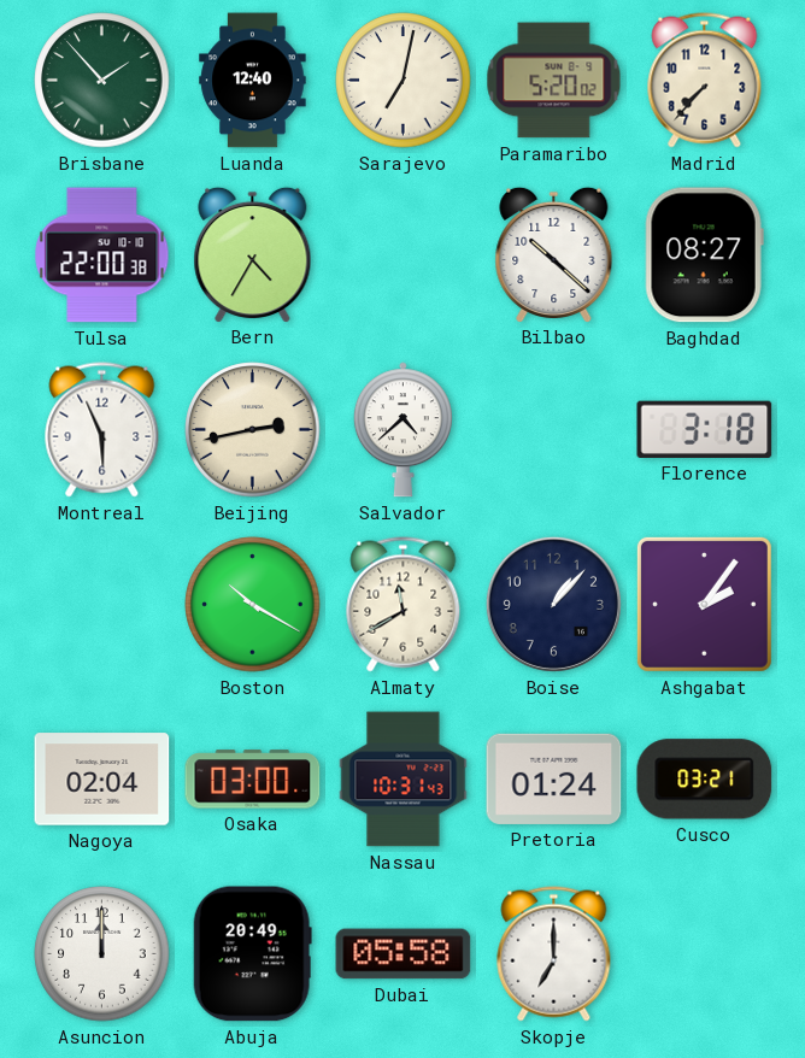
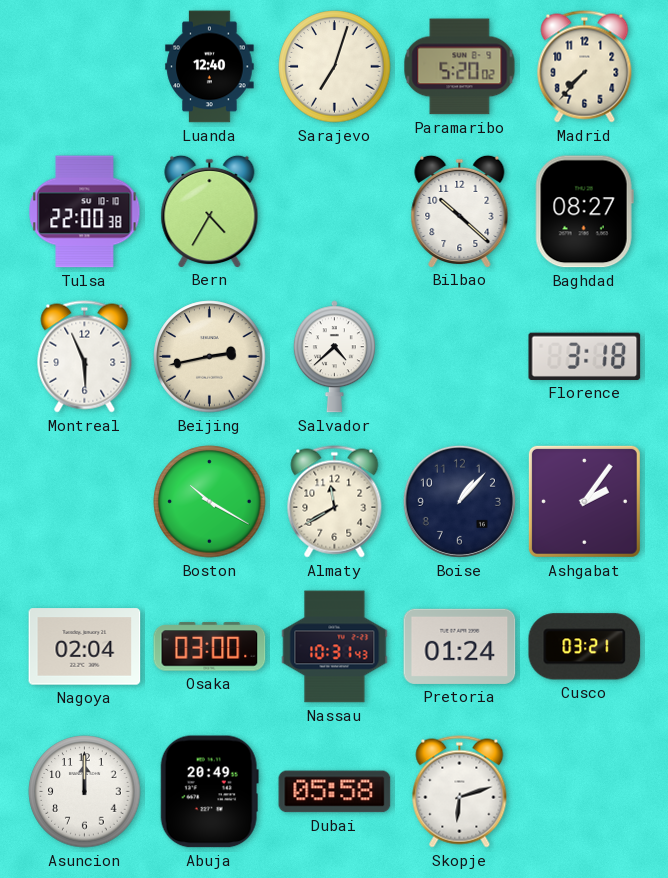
Brisbane: 1:53 -> none
Sarajevo: 7:02 -> 7:03
Skopje: 7:00 -> 6:12
